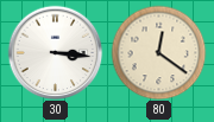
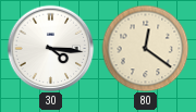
30: 3:16 -> 4:16
